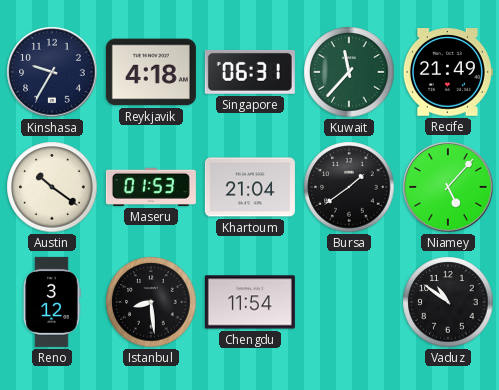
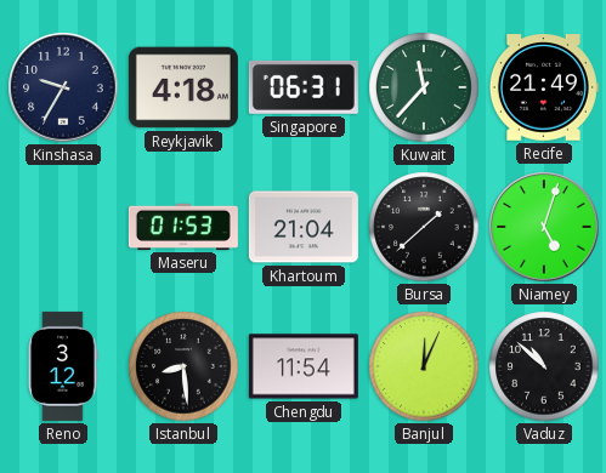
Austin: 10:21 -> none
Bursa: 1:39 -> 1:38
Niamey: 5:07 -> 5:03
Banjul: none -> 12:04
Vaduz: 10:51 -> 10:52
